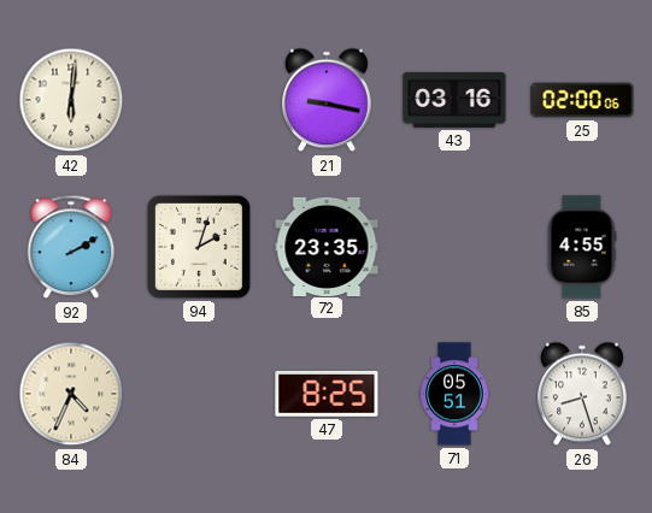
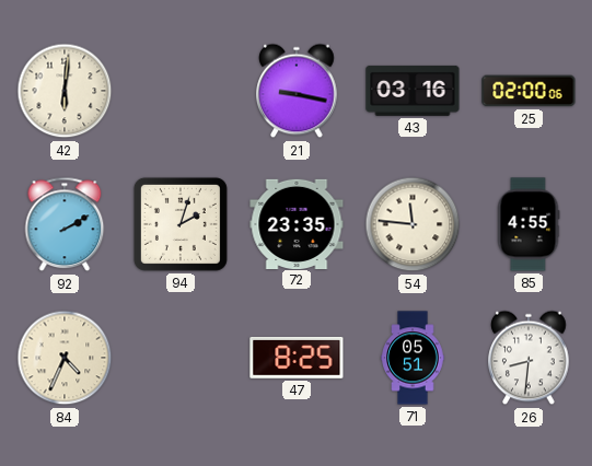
54: none -> 11:46
26: 8:27 -> 8:31
